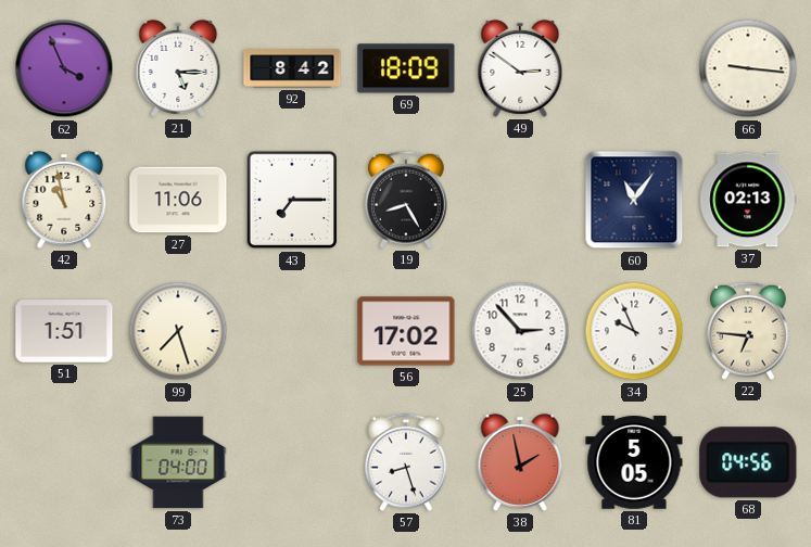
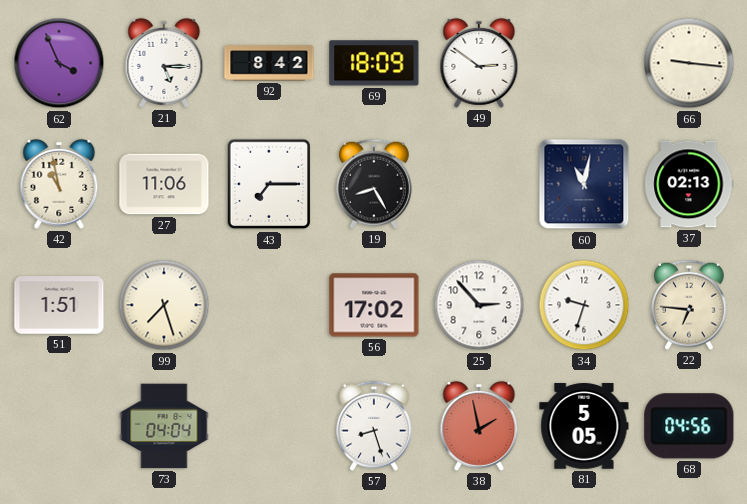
60: 11:06 -> 11:02
34: 9:56 -> 9:33
73: 04:00 -> 04:04
